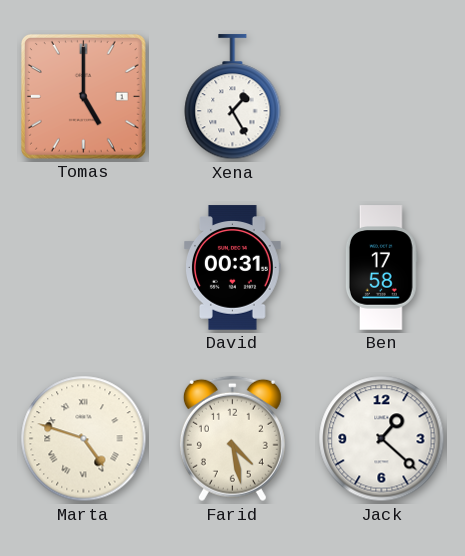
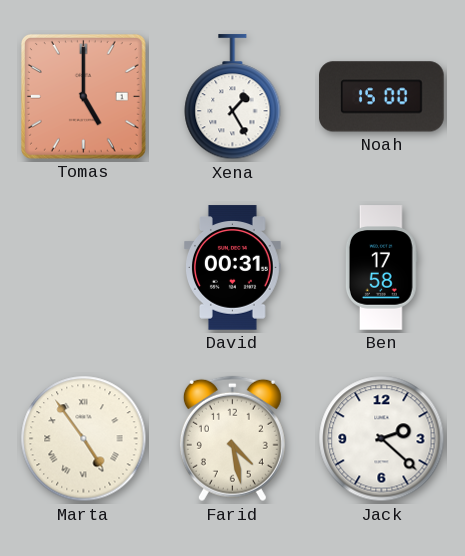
Noah: none -> 15:00
Marta: 4:48 -> 4:54
Jack: 1:22 -> 2:22
